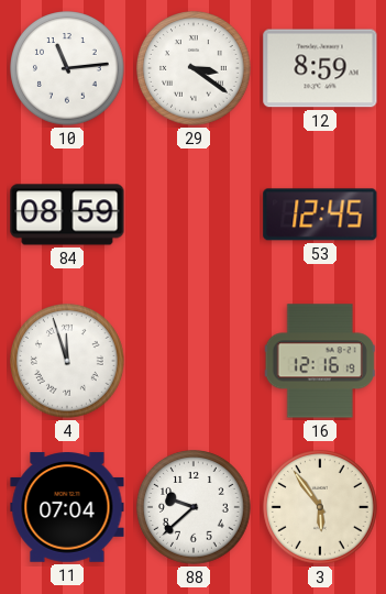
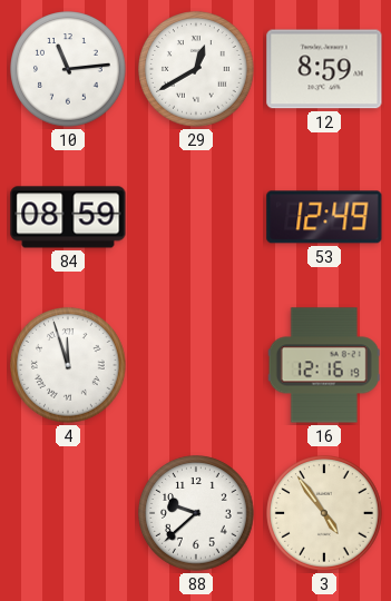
29: 3:21 -> 12:40
53: 12:45 -> 12:49
11: 07:04 -> none
3: 5:54 -> 4:54
